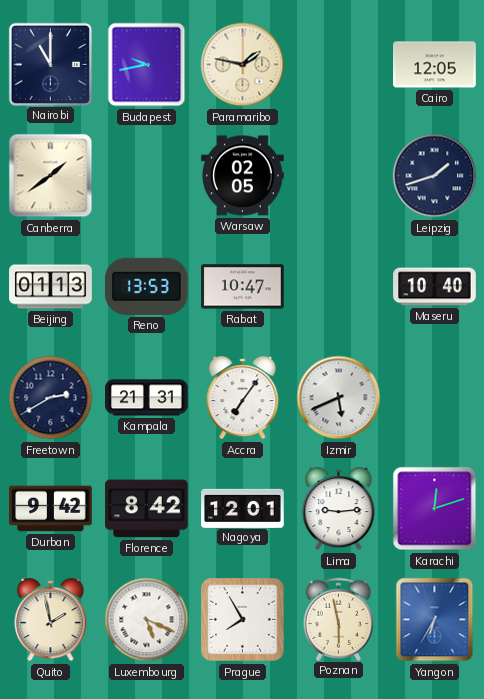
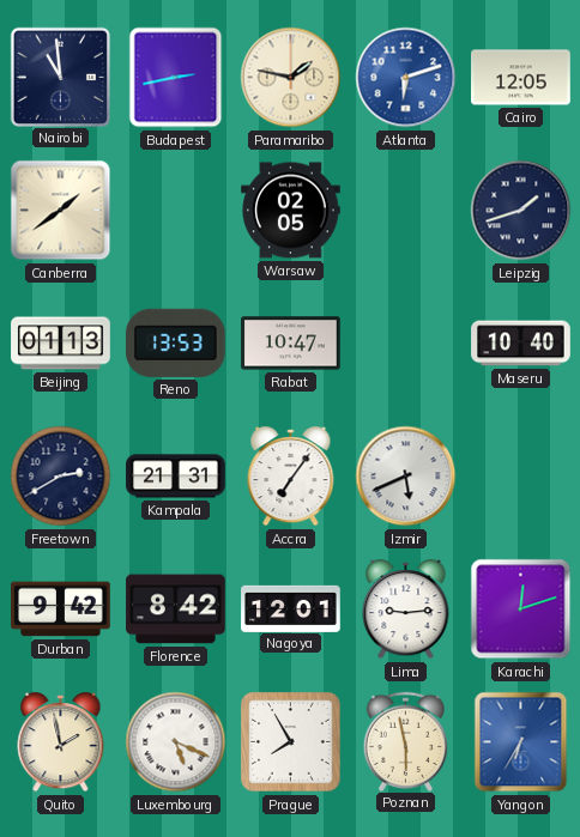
Nairobi: 11:00 -> 10:59
Budapest: 9:43 -> 2:43
Atlanta: none -> 6:12
